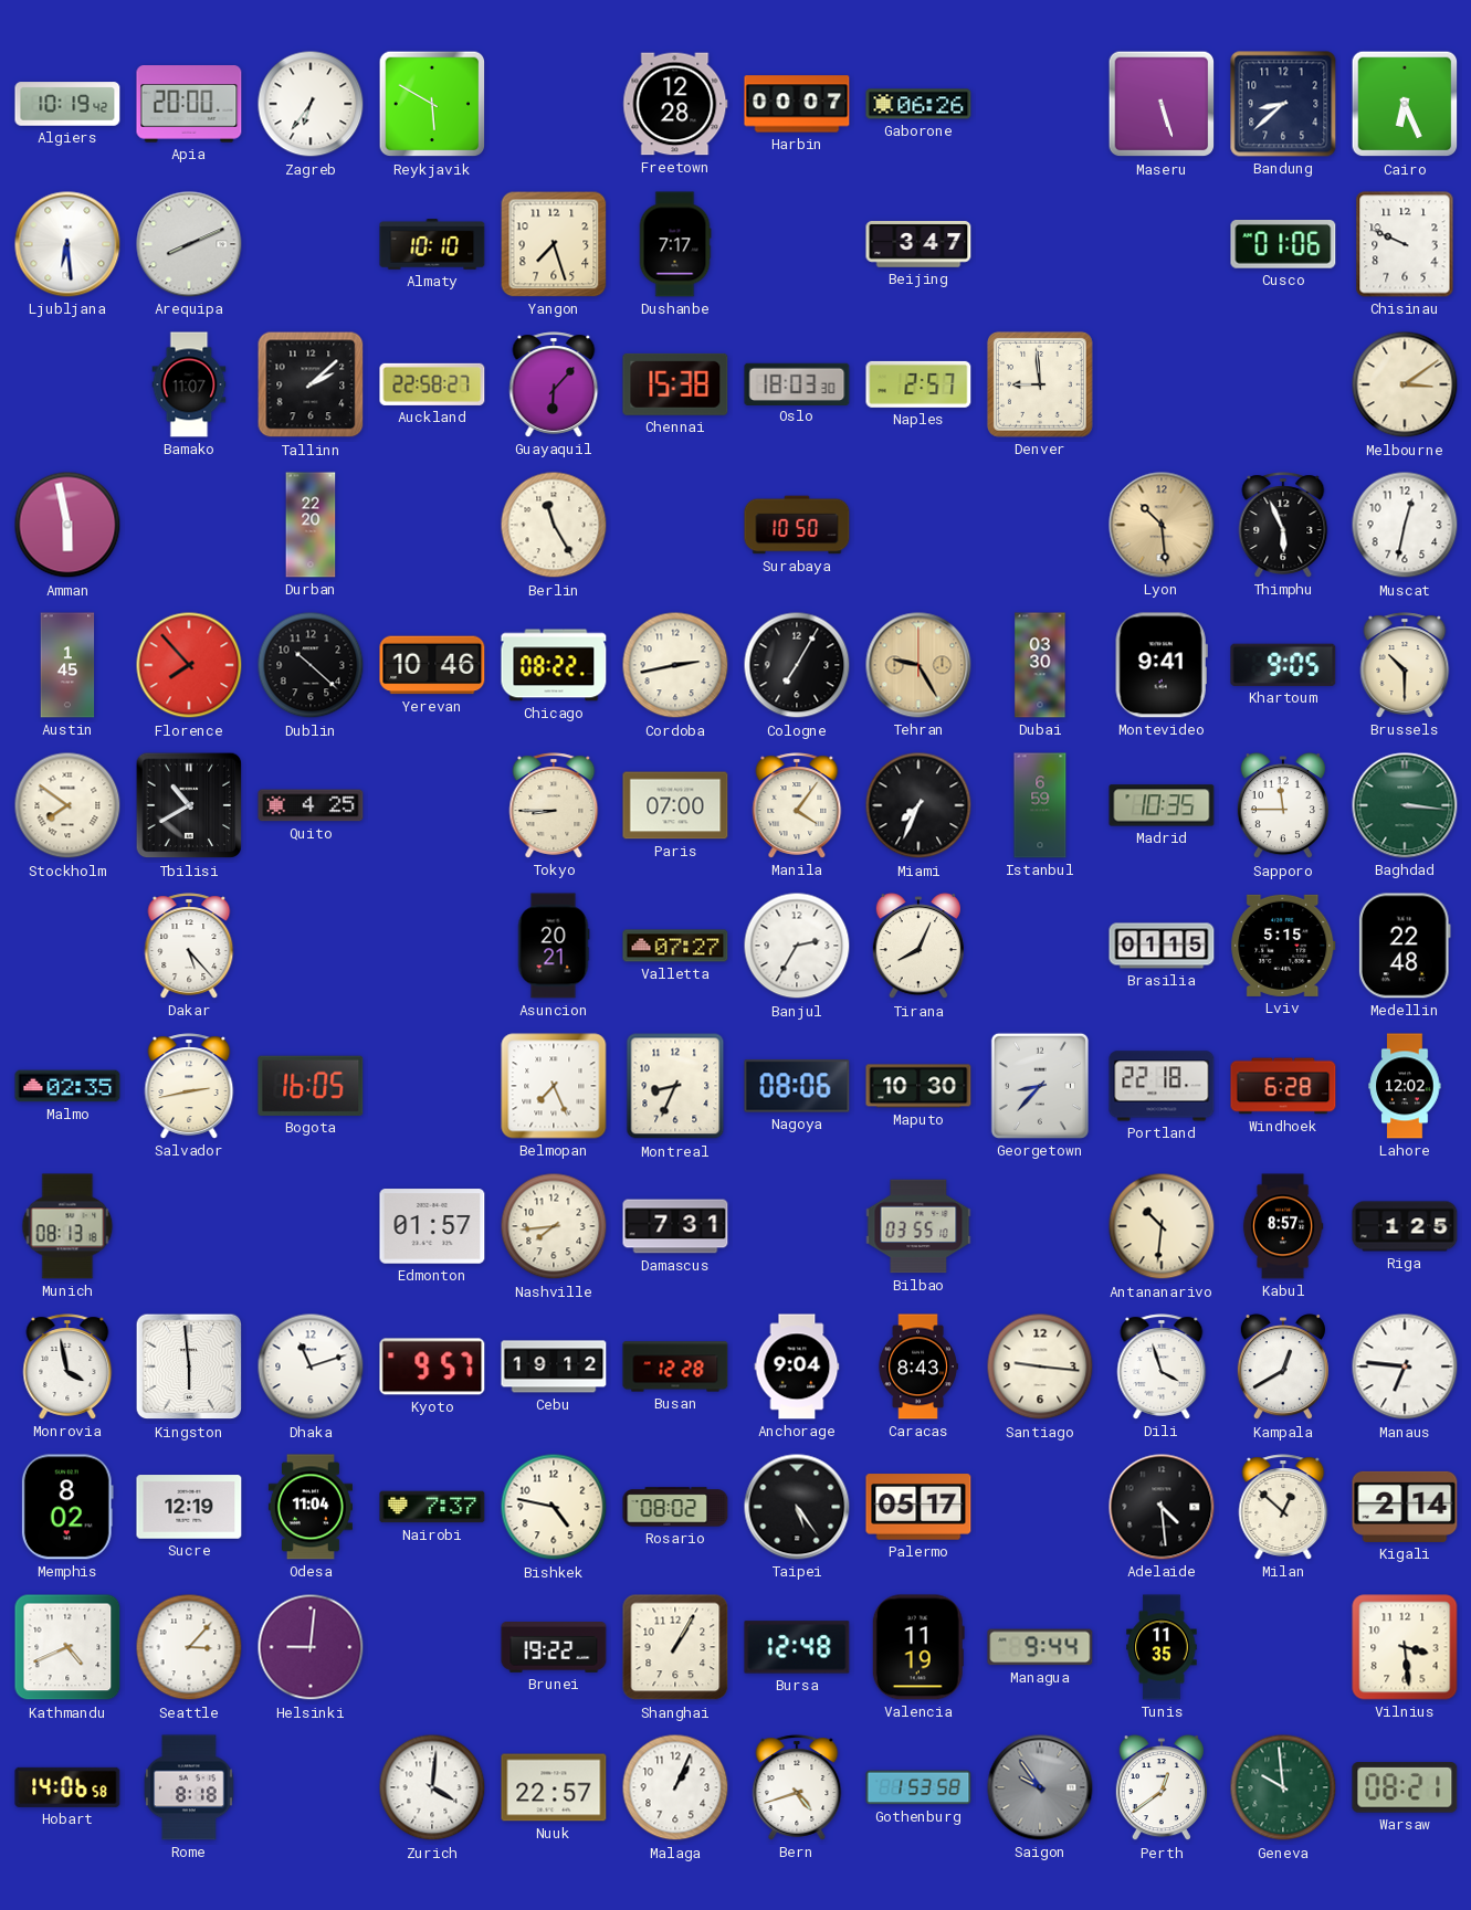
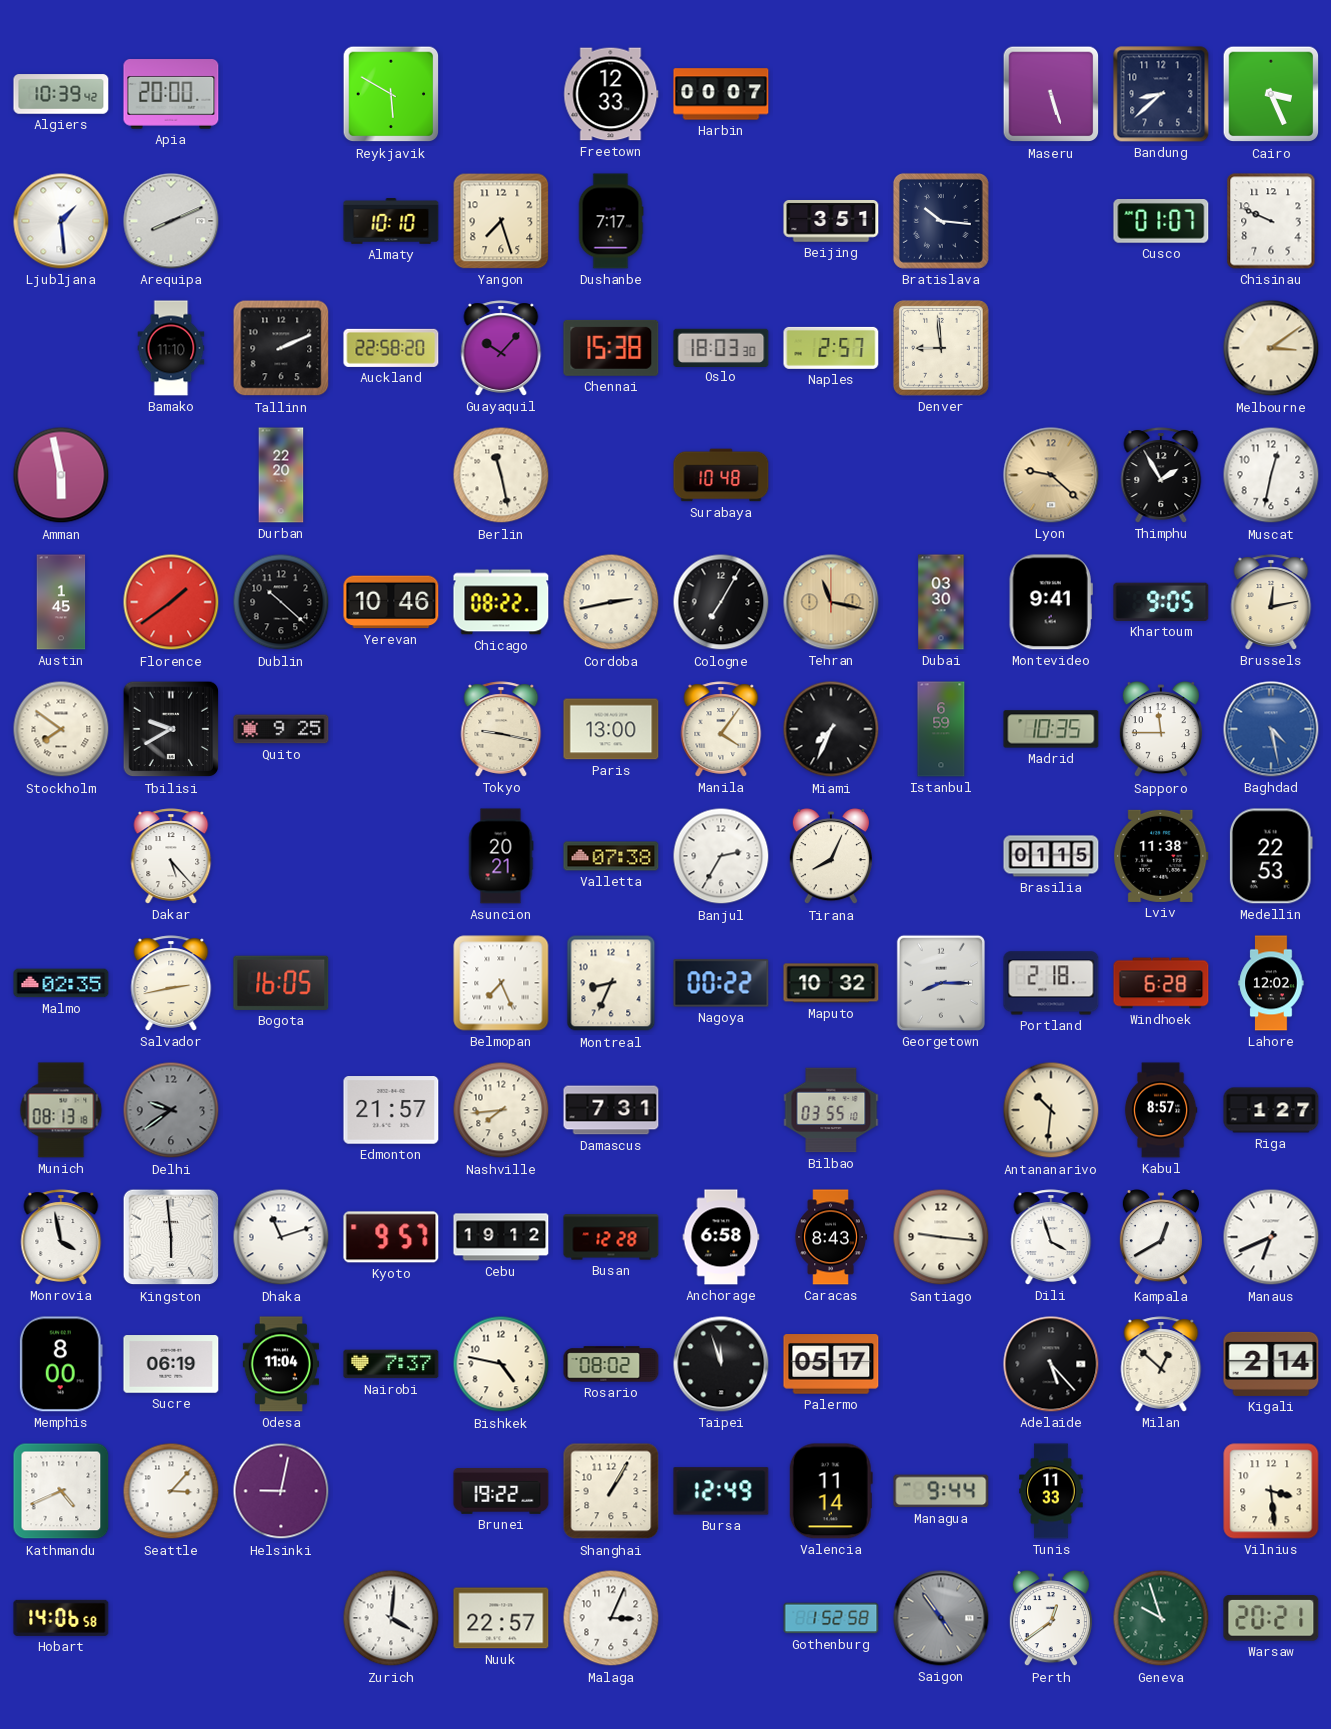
Algiers: 10:19 -> 10:39
Zagreb: 6:36 -> none
Freetown: 12:28 -> 12:33
Gaborone: 06:26 -> none
Cairo: 6:26 -> 3:26
Ljubljana: 6:29 -> 1:29
Beijing: 3:47 -> 3:51
Bratislava: none -> 10:16
Cusco: 01:06 -> 01:07
Bamako: 11:07 -> 11:10
Tallinn: 2:08 -> 2:11
Auckland: 22:58:27 -> 22:58:20
Guayaquil: 6:07 -> 10:07
Berlin: 11:25 -> 11:28
Surabaya: 10:50 -> 10:48
Lyon: 10:29 -> 9:22
Thimphu: 5:56 -> 1:55
Florence: 7:53 -> 1:39
Tehran: 9:25 -> 11:17
Brussels: 10:30 -> 12:13
Tbilisi: 10:40 -> 9:40
Quito: 4:25 -> 9:25
Tokyo: 8:45 -> 9:17
Paris: 07:00 -> 13:00
Baghdad: 3:16 -> 4:28
Baghdad dial: green -> blue
Valletta: 07:27 -> 07:38
Lviv: 5:15 -> 11:38
Medellin: 22:48 -> 22:53
Nagoya: 08:06 -> 00:22
Maputo: 10:30 -> 10:32
Georgetown: 8:37 -> 8:15
Portland: 22:18 -> 2:18
Delhi: none -> 9:39
Edmonton: 01:57 -> 21:57
Riga: 1:25 -> 1:27
Anchorage: 9:04 -> 6:58
Manaus: 6:46 -> 6:41
Memphis: 8:02 -> 8:00
Sucre: 12:19 -> 06:19
Taipei: 5:24 -> 11:57
Adelaide: 4:29 -> 5:23
Helsinki: 9:01 -> 9:02
Bursa: 12:48 -> 12:49
Valencia: 11:19 -> 11:14
Tunis: 11:35 -> 11:33
Rome: 8:18 -> none
Malaga: 1:04 -> 3:04
Bern: 4:42 -> none
Gothenburg: 1:53 -> 1:52
Saigon: 9:54 -> 4:54
Geneva: 9:59 -> 9:57
Warsaw: 08:21 -> 20:21
